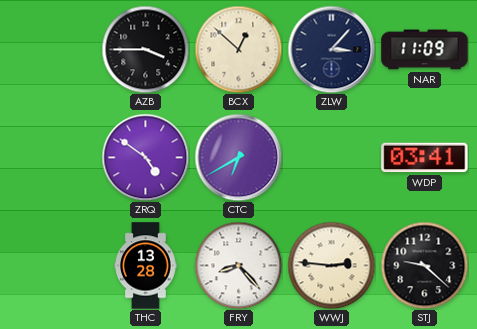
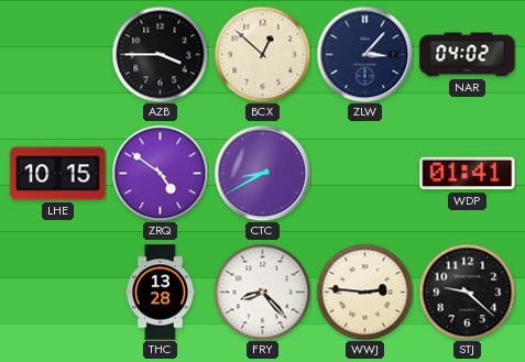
NAR: 11:09 -> 04:02
LHE: none -> 10:15
CTC: 6:40 -> 8:40
WDP: 03:41 -> 01:41
